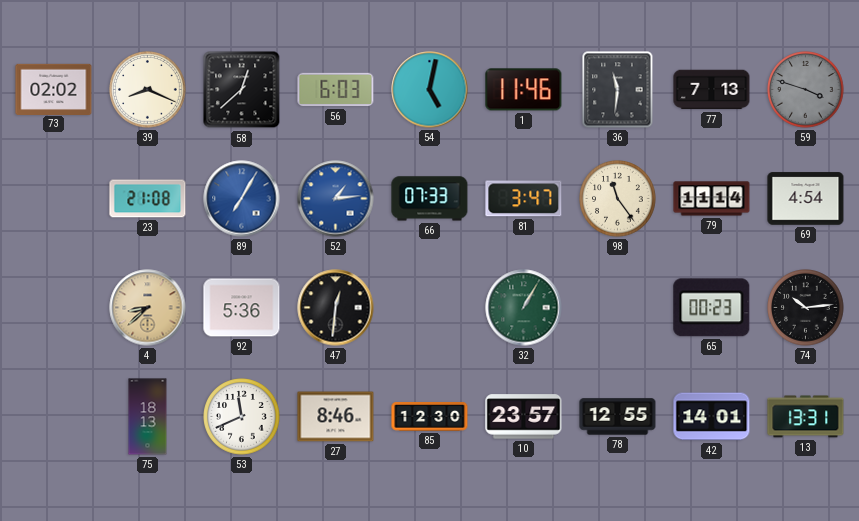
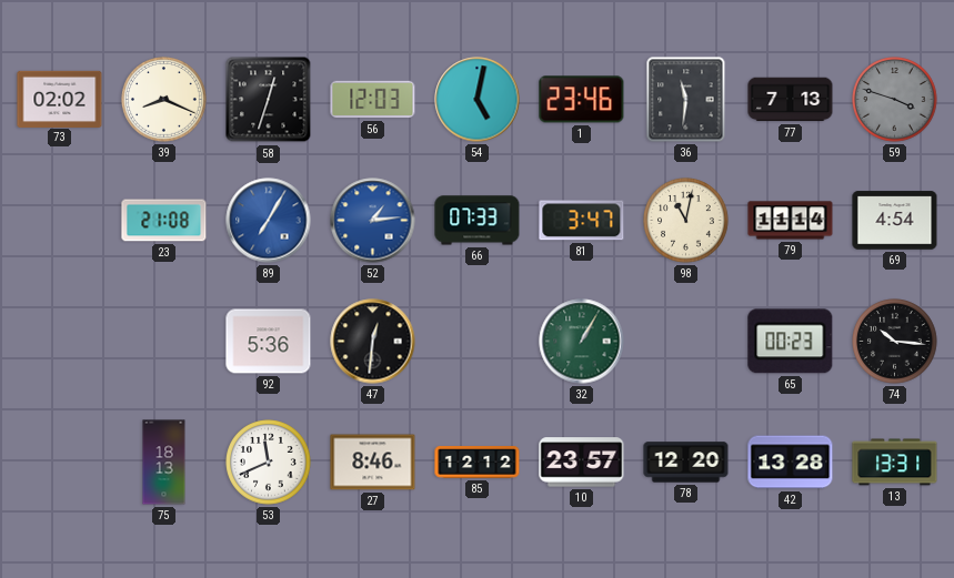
58: 12:38 -> 12:33
56: 6:03 -> 12:03
1: 11:46 -> 23:46
98: 11:24 -> 11:02
4: 8:38 -> none
74: 10:14 -> 10:16
85: 12:30 -> 12:12
78: 12:55 -> 12:20
42: 14:01 -> 13:28
